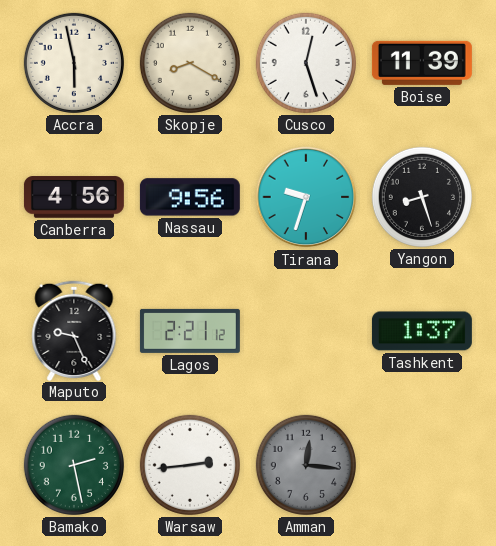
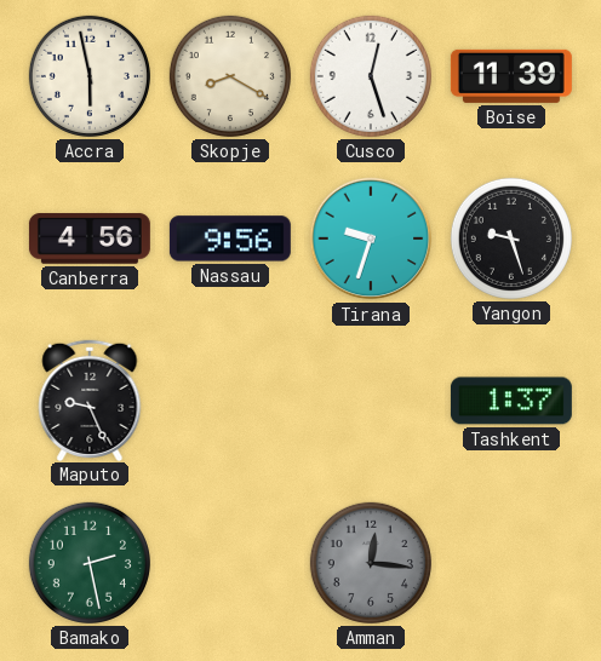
Yangon: 8:27 -> 9:27
Lagos: 2:21 -> none
Warsaw: 2:44 -> none
